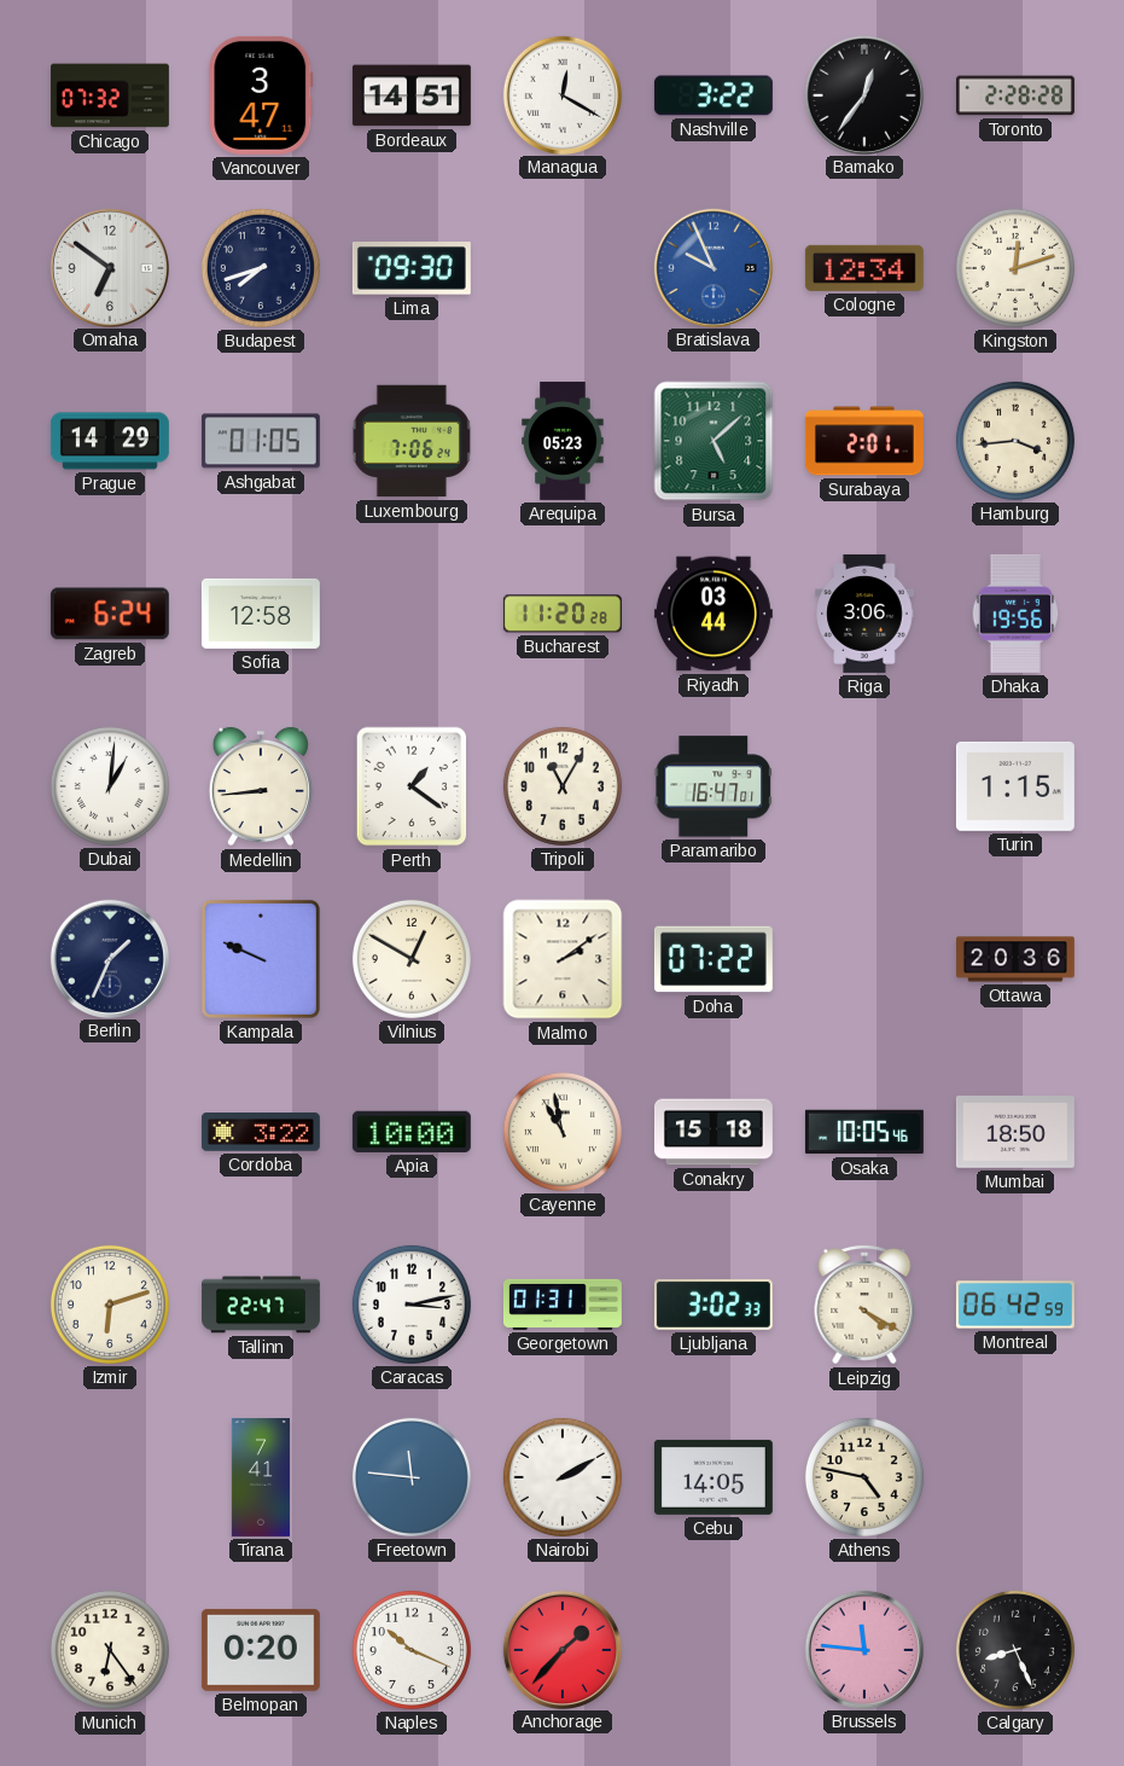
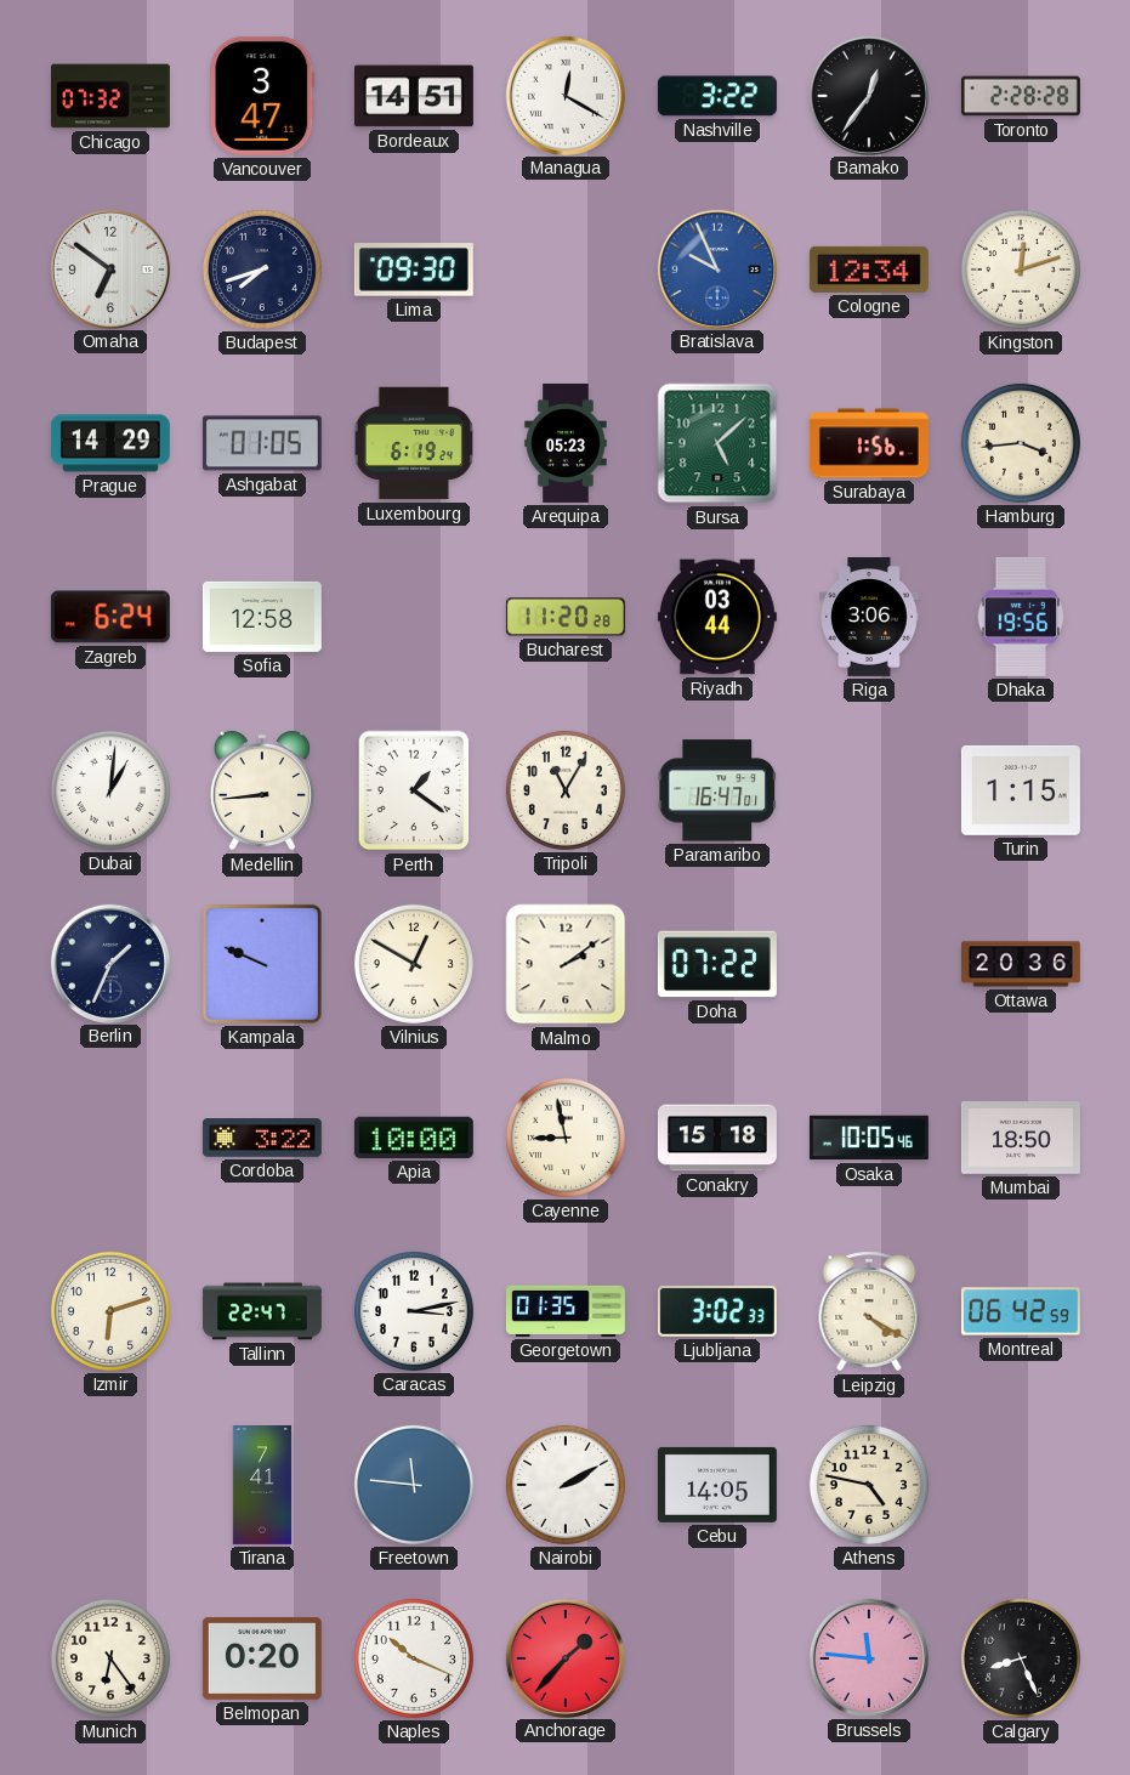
Luxembourg: 7:06 -> 6:19
Surabaya: 2:01 -> 1:56
Cayenne: 10:58 -> 8:58
Georgetown: 01:31 -> 01:35
